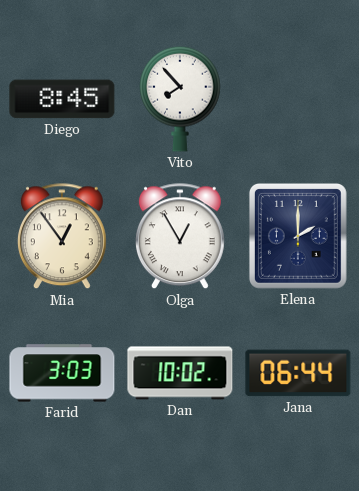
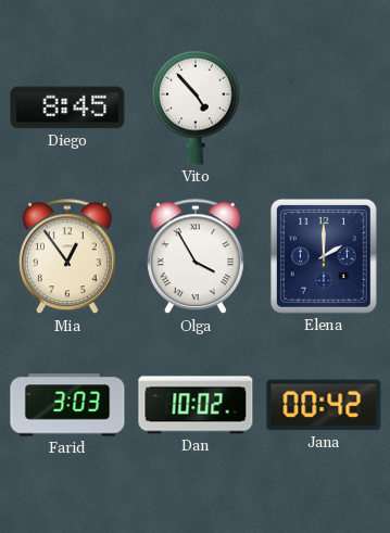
Vito: 7:53 -> 4:53
Olga: 12:55 -> 3:55
Jana: 06:44 -> 00:42
